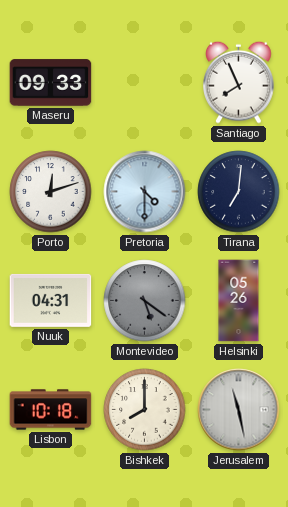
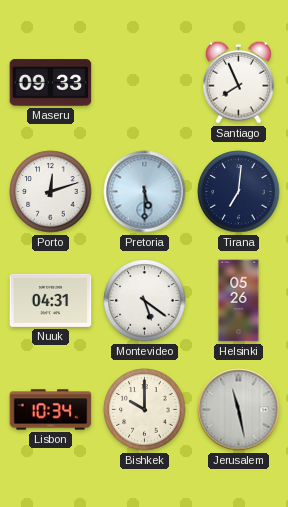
Pretoria: 4:30 -> 5:30
Montevideo dial: grey -> white
Lisbon: 10:18 -> 10:34
Bishkek: 8:00 -> 10:00
